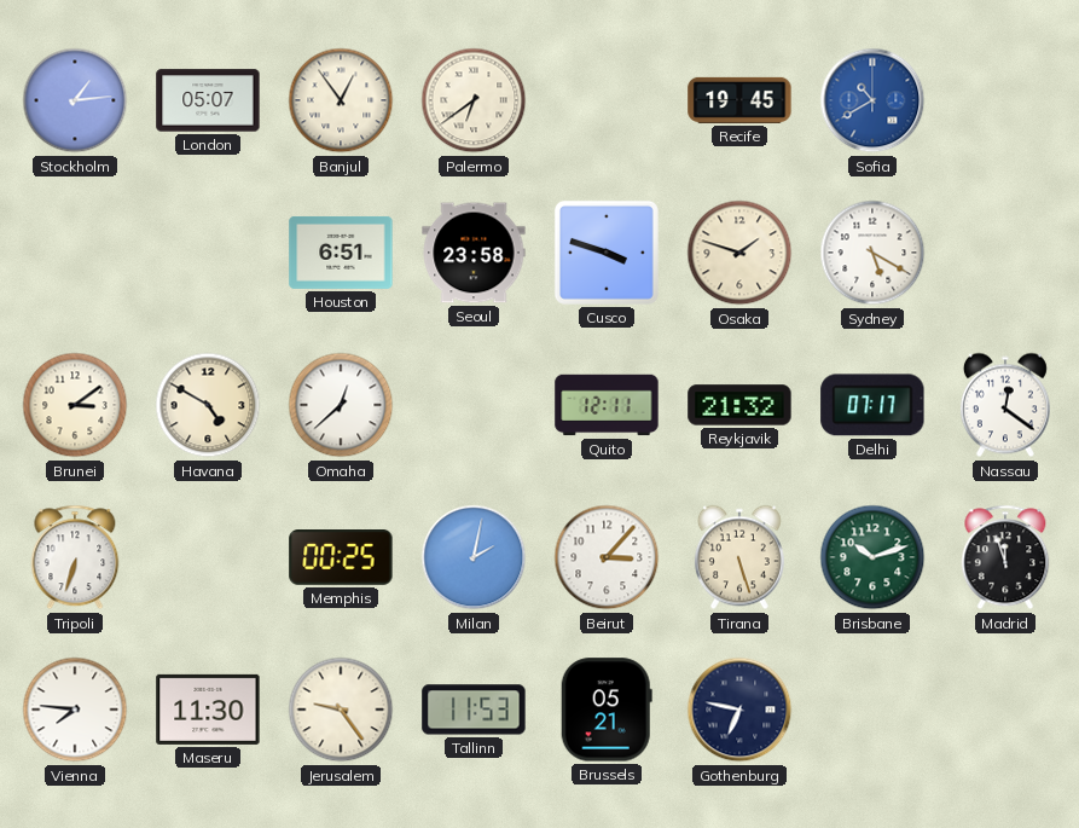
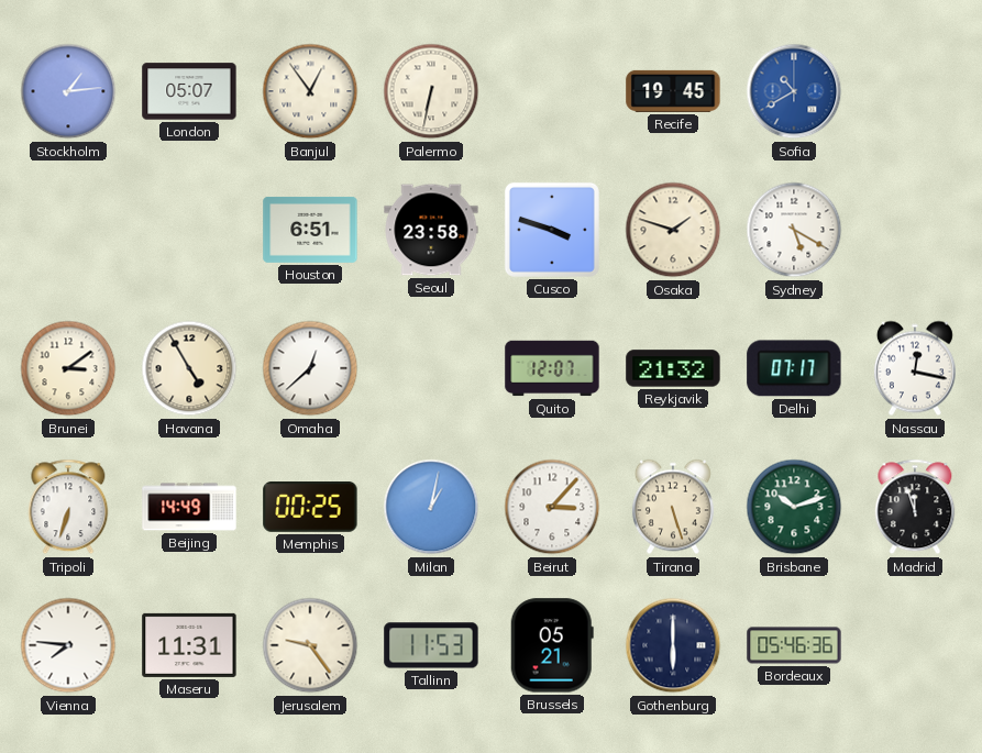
Palermo: 6:39 -> 6:32
Havana: 4:50 -> 4:55
Quito: 12:11 -> 12:07
Nassau: 12:21 -> 12:17
Beijing: none -> 14:49
Milan: 2:02 -> 1:02
Maseru: 11:30 -> 11:31
Gothenburg: 6:47 -> 6:00
Bordeaux: none -> 05:46
